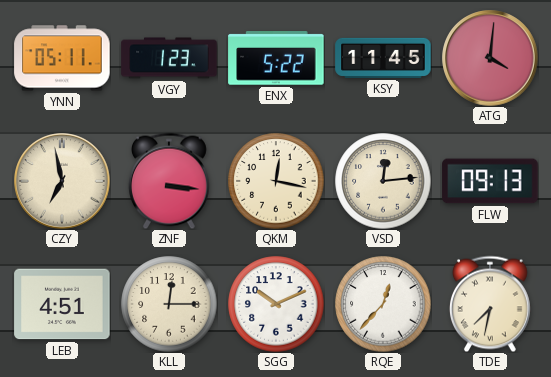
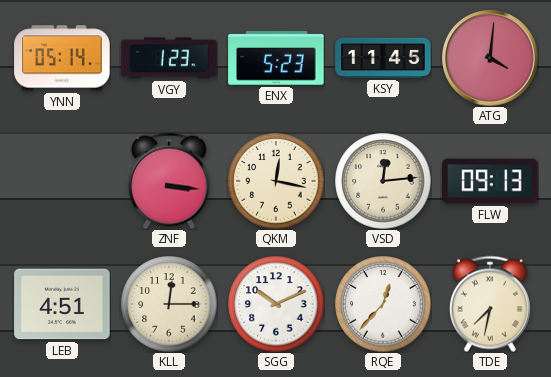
YNN: 05:11 -> 05:14
ENX: 5:22 -> 5:23
CZY: 6:58 -> none
